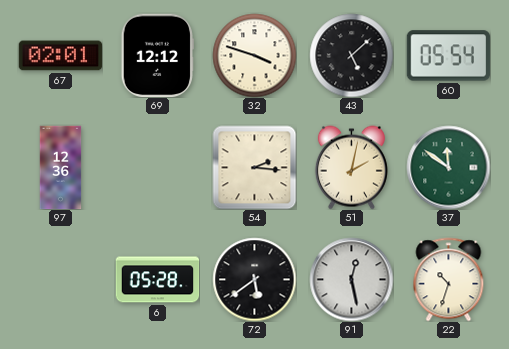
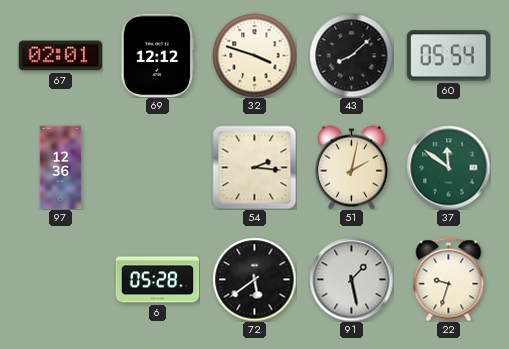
43: 5:08 -> 8:08
91: 12:28 -> 1:28
22: 10:33 -> 9:33
